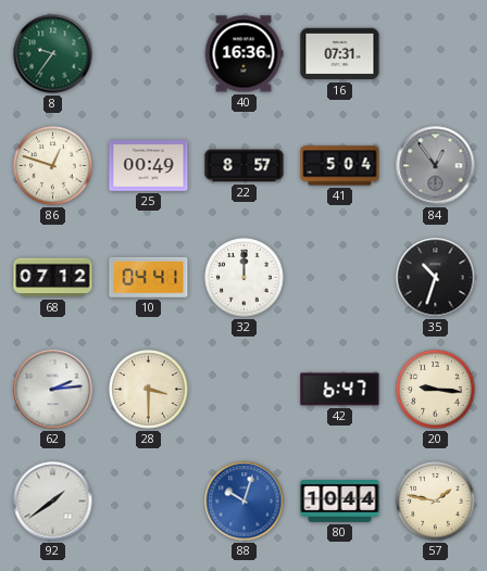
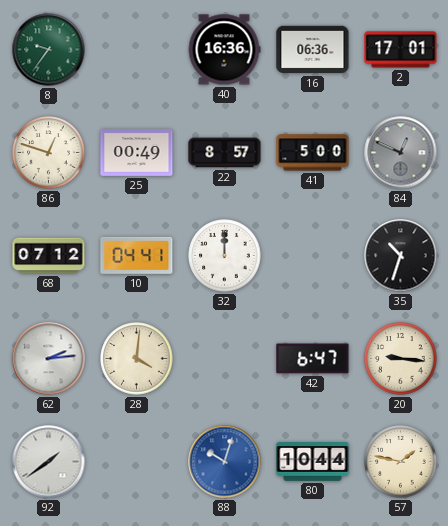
16: 07:31 -> 06:36
2: none -> 17:01
41: 5:04 -> 5:00
84: 12:54 -> 12:49
28: 3:30 -> 4:01
